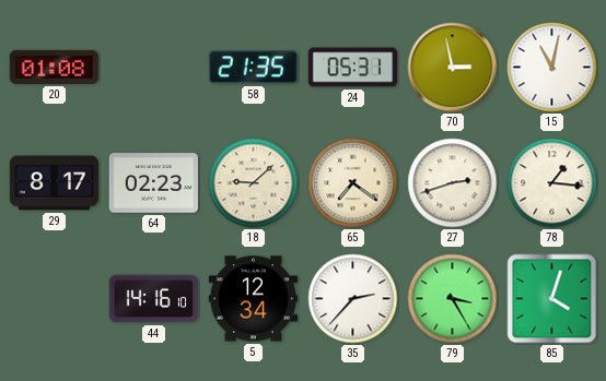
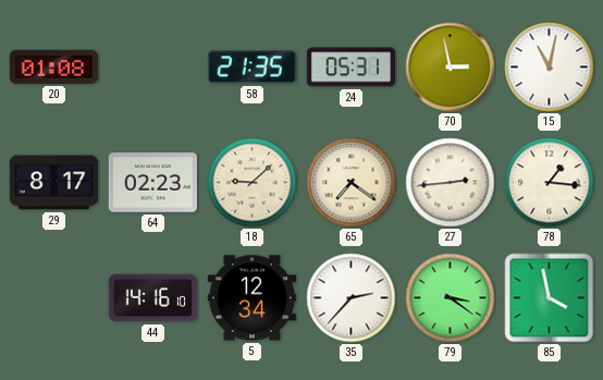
27: 2:42 -> 2:44
79: 3:25 -> 3:21
85: 4:03 -> 3:58
